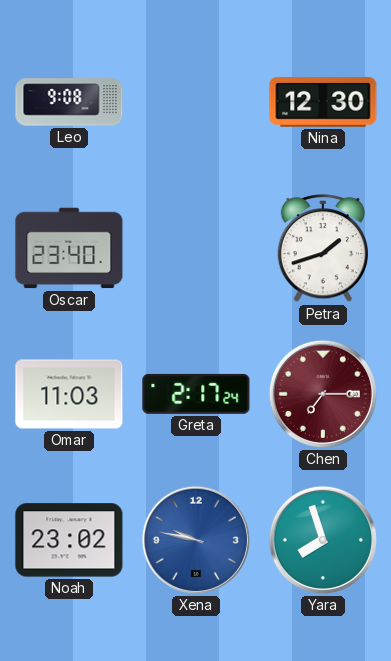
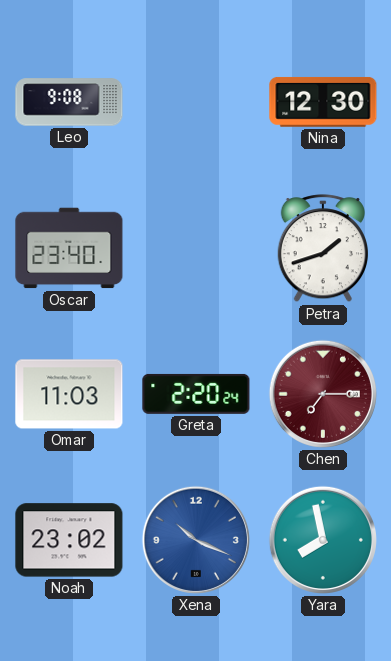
Greta: 2:17 -> 2:20
Xena: 9:47 -> 10:19
Yara: 7:57 -> 7:58
